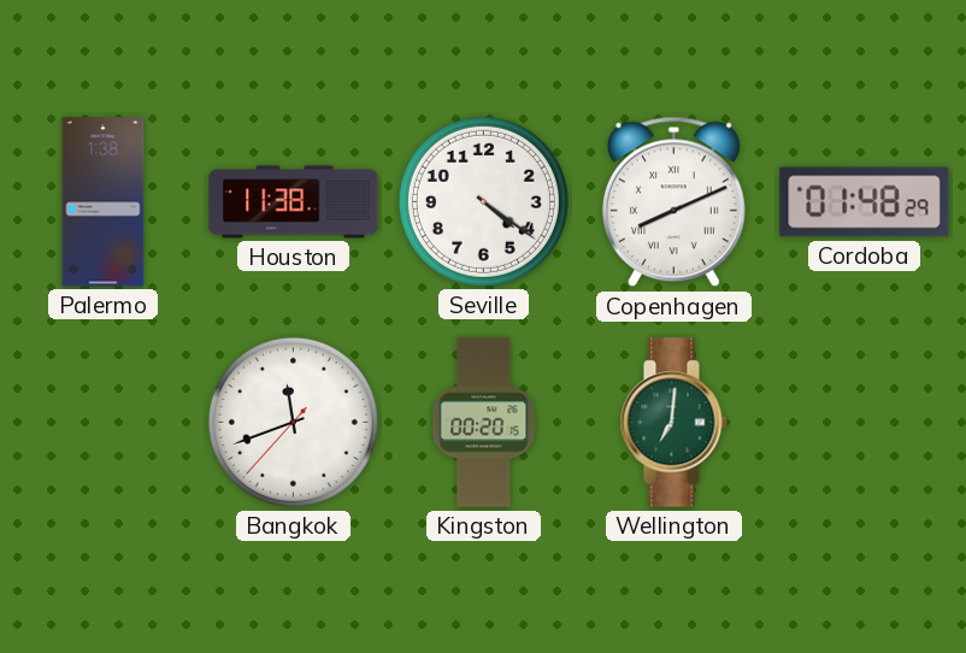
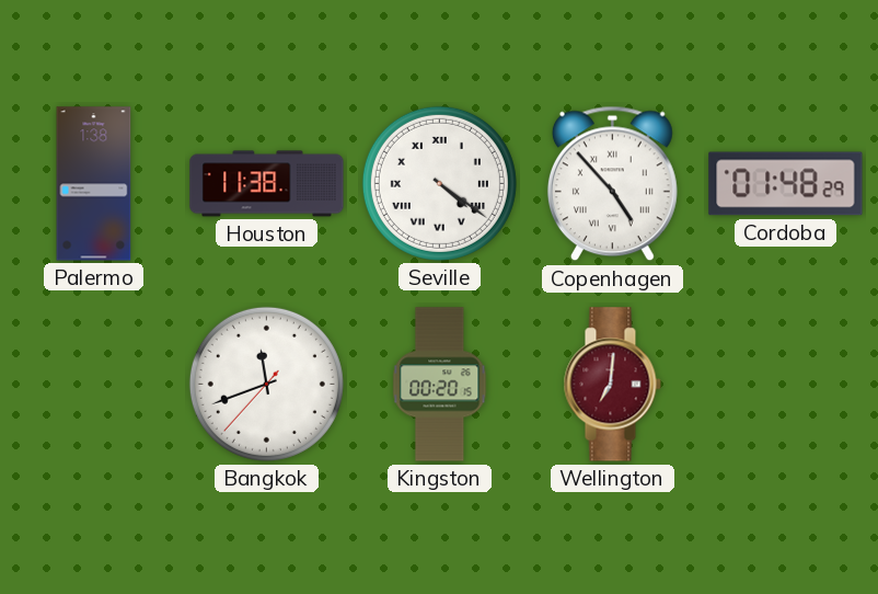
Seville numerals: Arabic -> Roman
Copenhagen: 8:11 -> 4:53
Wellington dial: green -> burgundy
